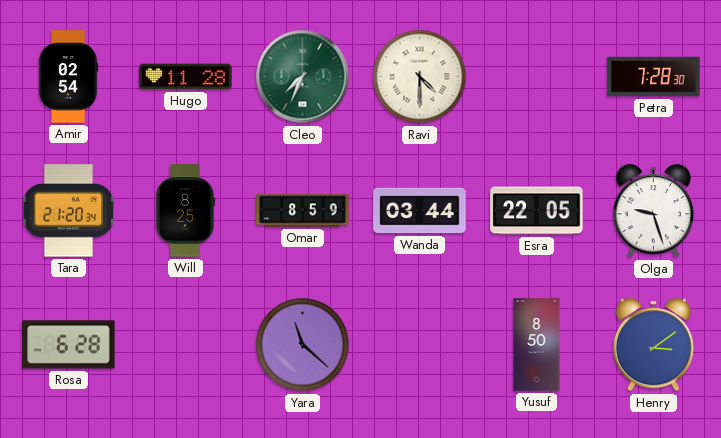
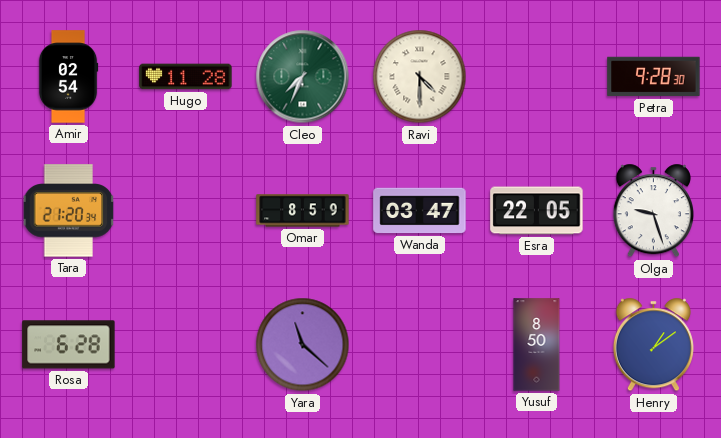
Petra: 7:28 -> 9:28
Will: 8:25 -> none
Wanda: 03:44 -> 03:47
Henry: 3:09 -> 1:09
